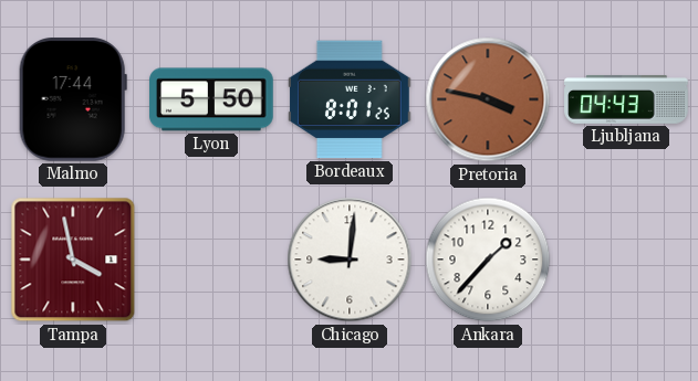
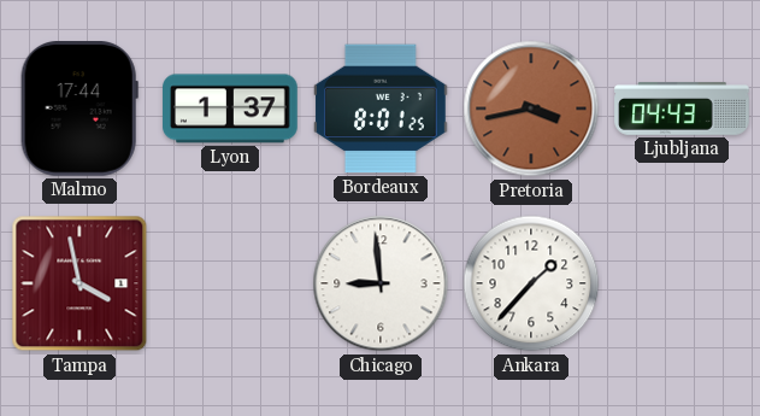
Lyon: 5:50 -> 1:37
Pretoria: 3:47 -> 3:43
Chicago: 9:01 -> 8:59
